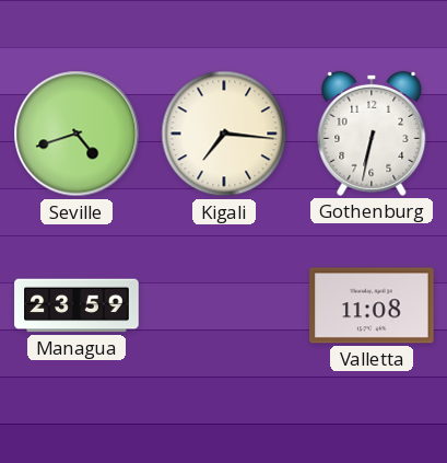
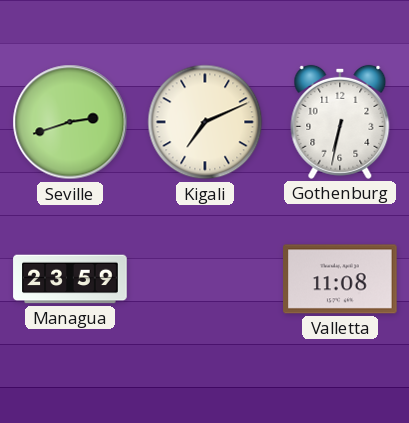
Seville: 4:42 -> 2:42
Kigali: 7:16 -> 7:11
